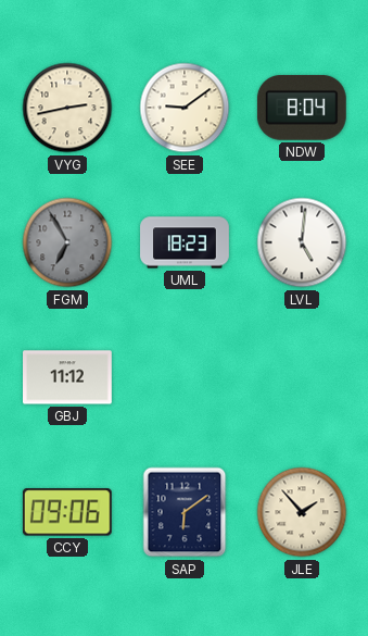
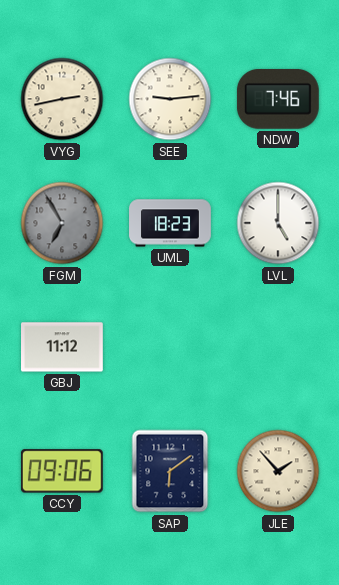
SEE: 9:09 -> 9:14
NDW: 8:04 -> 7:46
LVL: 5:01 -> 5:00
